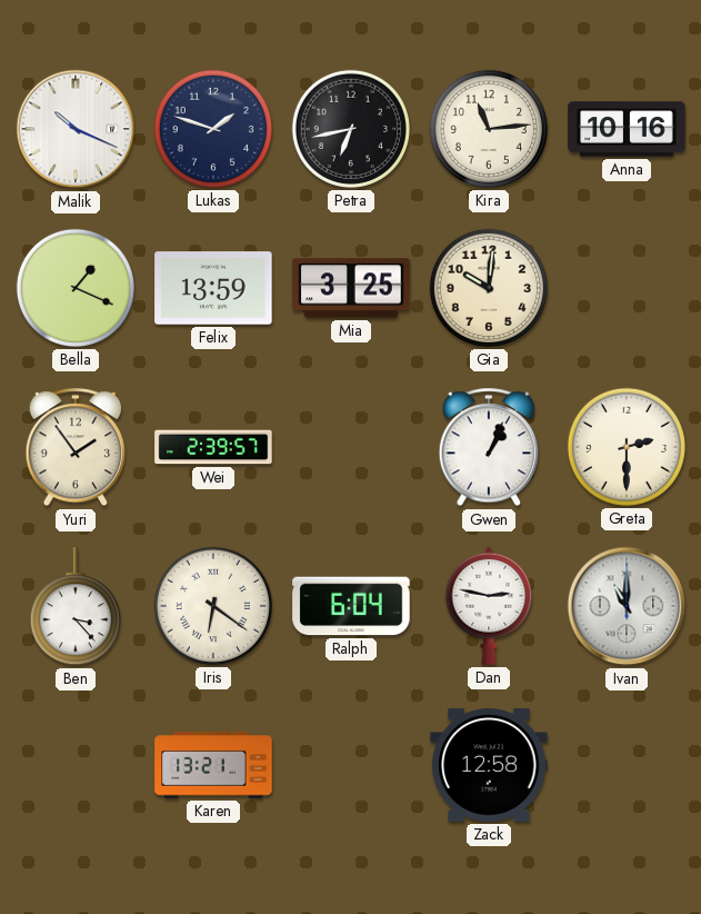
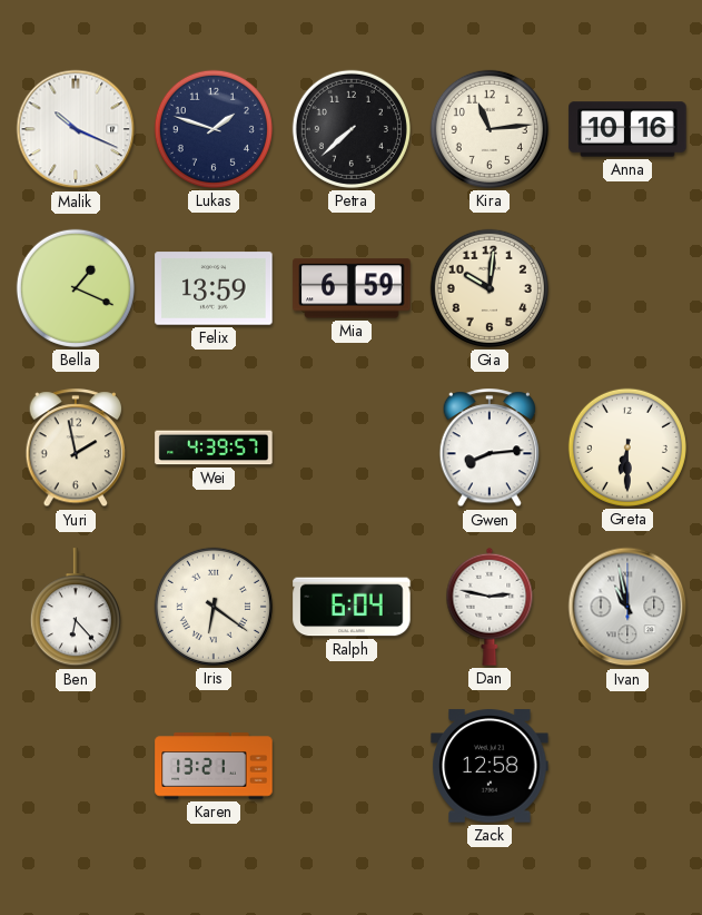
Petra: 6:43 -> 7:38
Mia: 3:25 -> 6:59
Yuri: 1:54 -> 1:58
Wei: 2:39 -> 4:39
Gwen: 1:04 -> 8:14
Greta: 2:30 -> 6:30
Ben: 3:23 -> 6:23
Ivan: 11:00 -> 10:58
